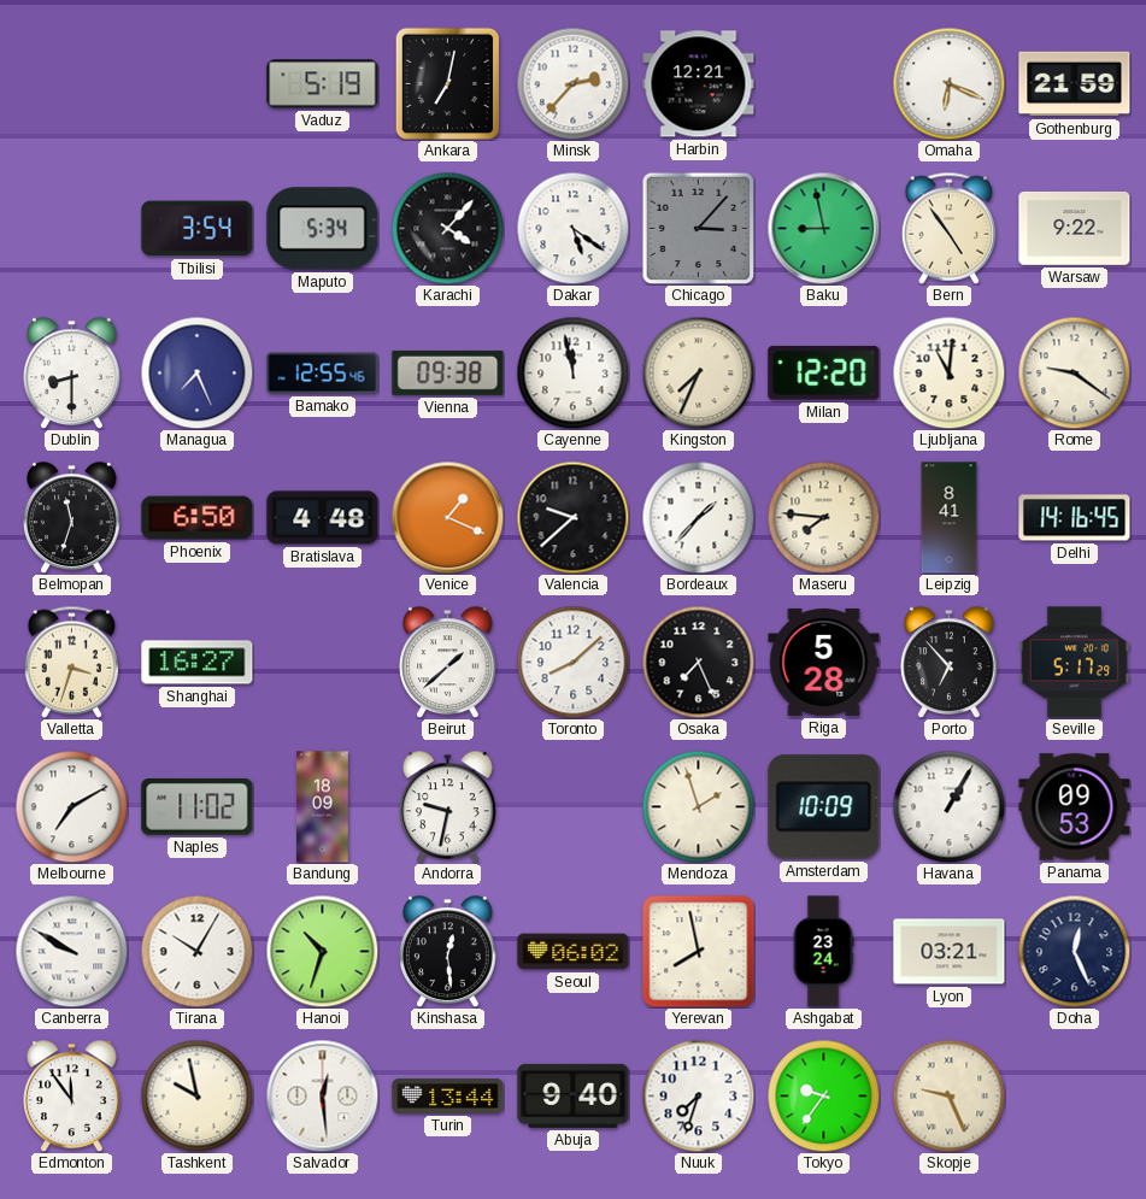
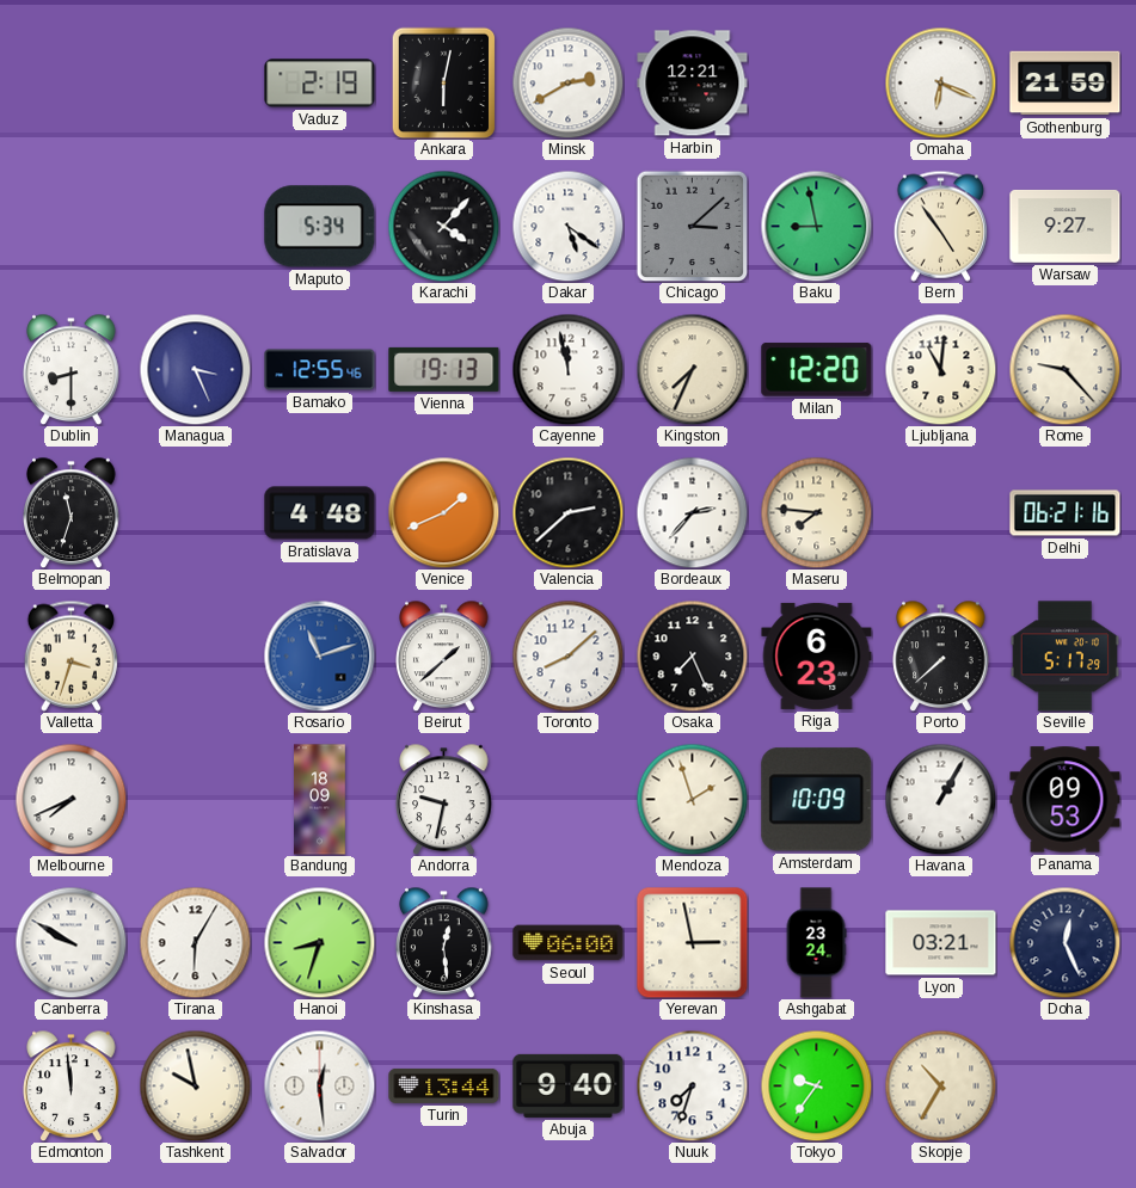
Vaduz: 5:19 -> 2:19
Ankara: 7:02 -> 6:02
Minsk: 2:37 -> 2:40
Tbilisi: 3:54 -> none
Chicago: 3:07 -> 3:08
Warsaw: 9:22 -> 9:27
Managua: 7:26 -> 3:26
Vienna: 09:38 -> 19:13
Rome: 9:21 -> 9:23
Phoenix: 6:50 -> none
Venice: 1:19 -> 1:41
Valencia: 9:38 -> 2:38
Bordeaux: 1:37 -> 2:37
Leipzig: 8:41 -> none
Delhi: 14:16 -> 06:21
Shanghai: 16:27 -> none
Rosario: none -> 11:12
Riga: 5:28 -> 6:23
Porto: 6:53 -> 7:38
Melbourne: 7:10 -> 7:41
Naples: 11:02 -> none
Tirana: 10:05 -> 6:05
Hanoi: 10:33 -> 8:33
Seoul: 06:02 -> 06:00
Yerevan: 7:58 -> 2:58
Edmonton: 11:54 -> 11:59
Skopje: 9:26 -> 10:35
